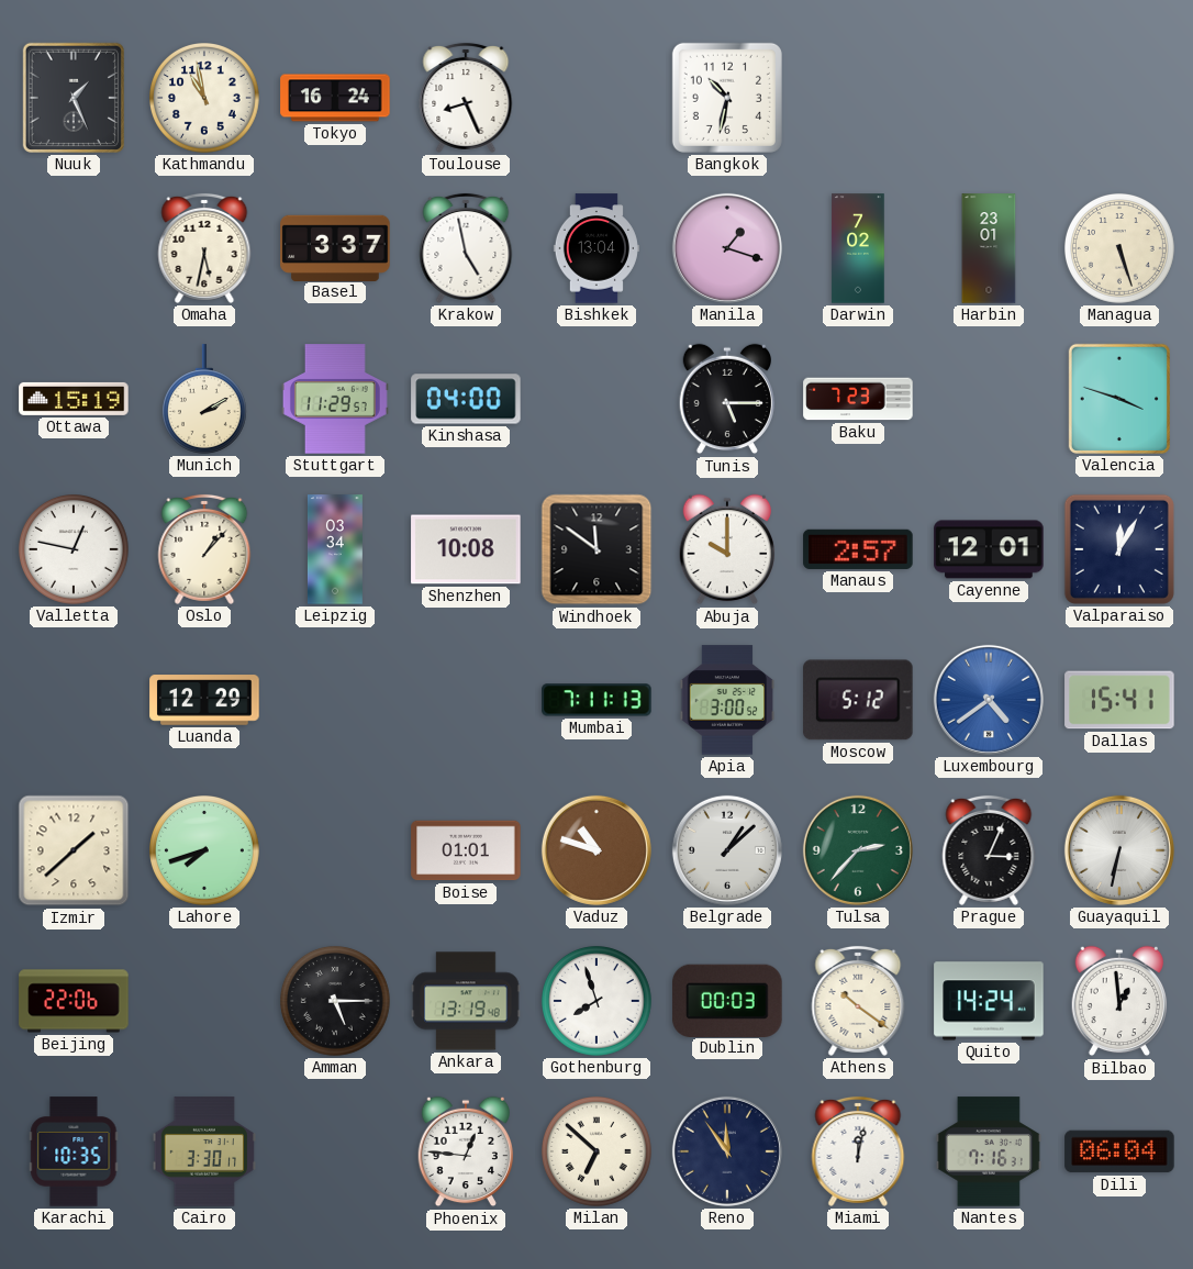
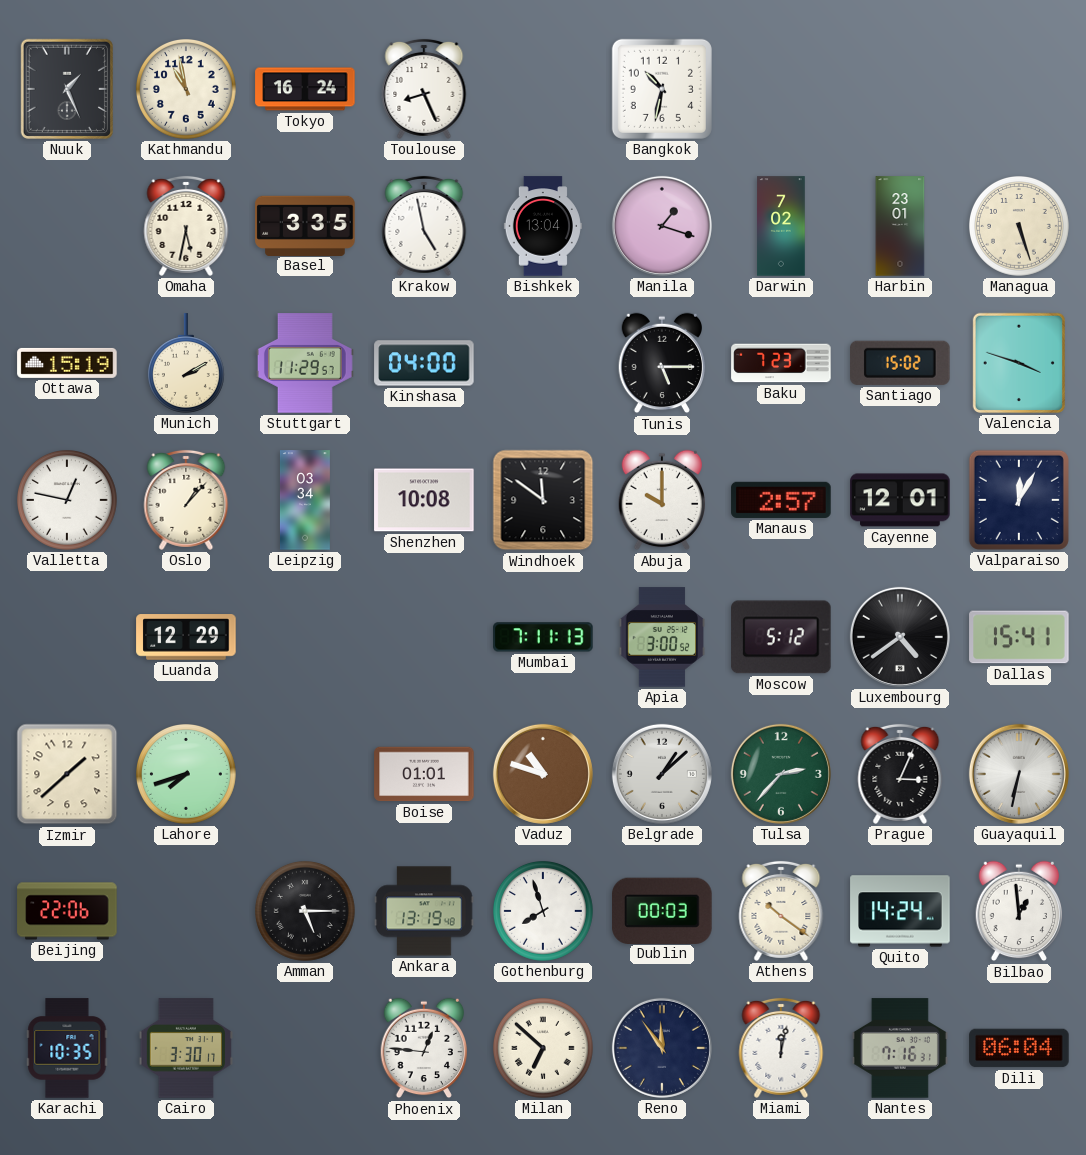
Basel: 3:37 -> 3:35
Santiago: none -> 15:02
Luxembourg dial: blue -> black
